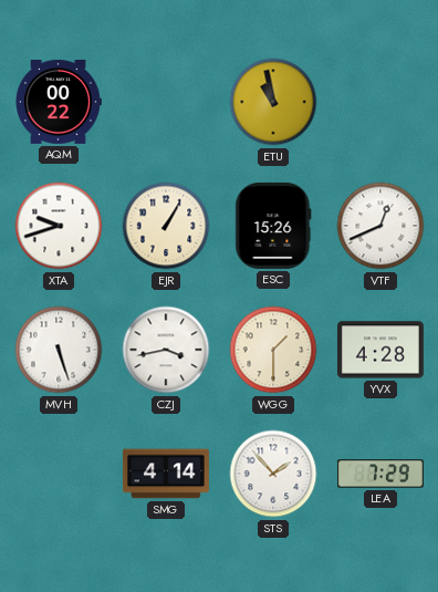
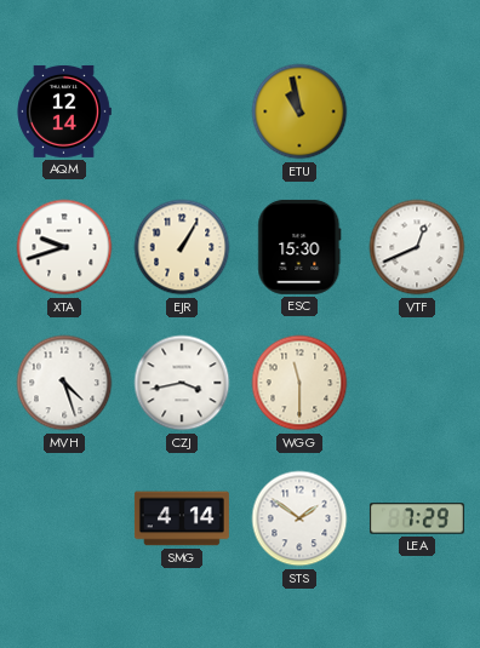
AQM: 00:22 -> 12:14
ESC: 15:26 -> 15:30
MVH: 5:27 -> 4:27
WGG: 1:30 -> 11:30
YVX: 4:28 -> none
STS: 1:53 -> 1:51
